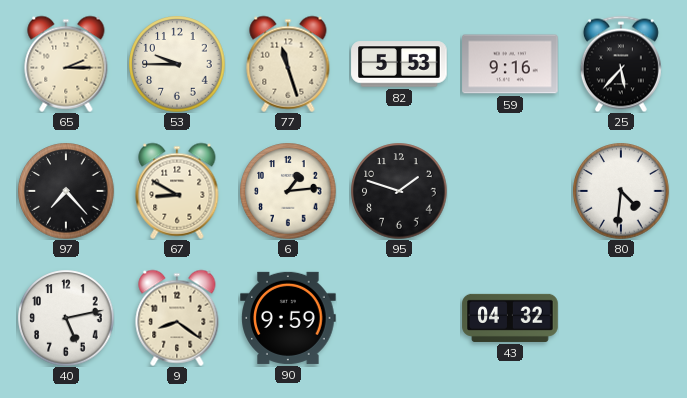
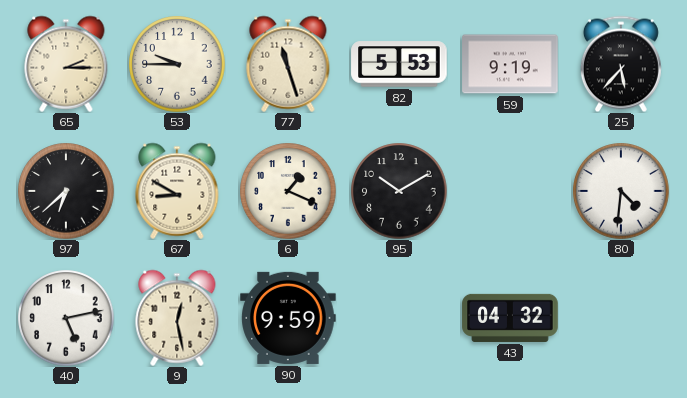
59: 9:16 -> 9:19
97: 7:23 -> 6:38
6: 1:14 -> 1:19
95: 1:48 -> 10:10
9: 8:21 -> 12:28
